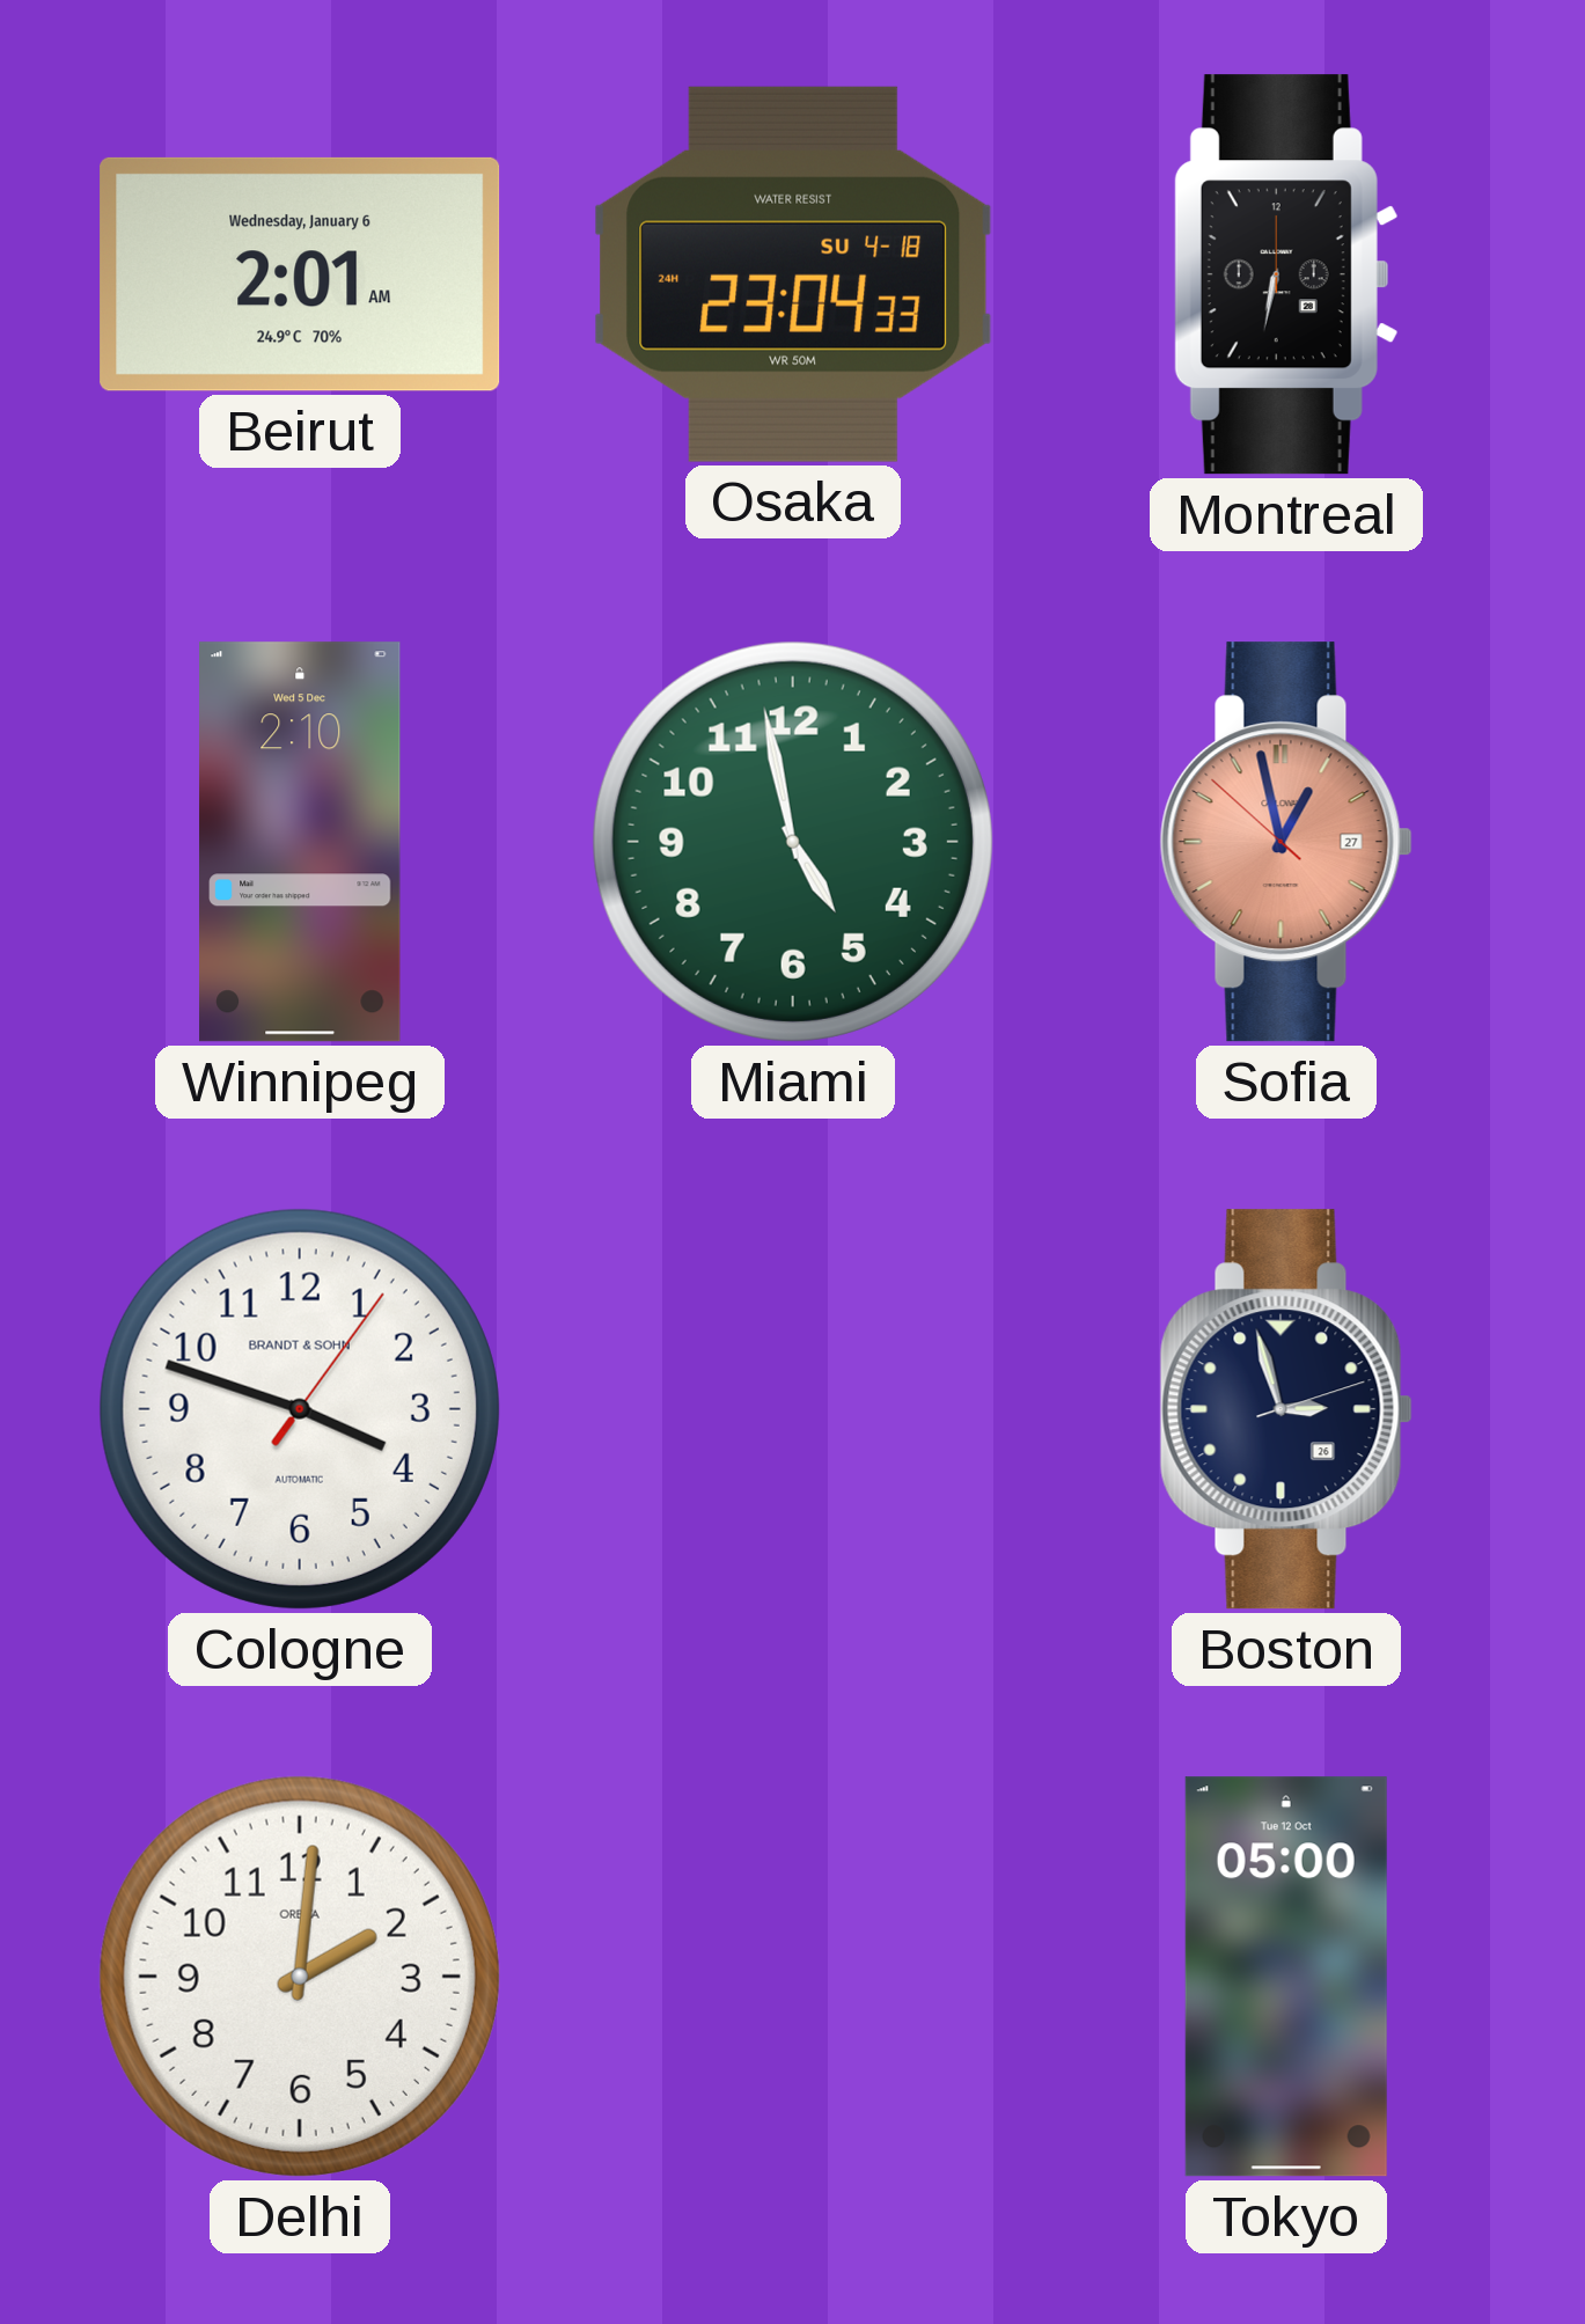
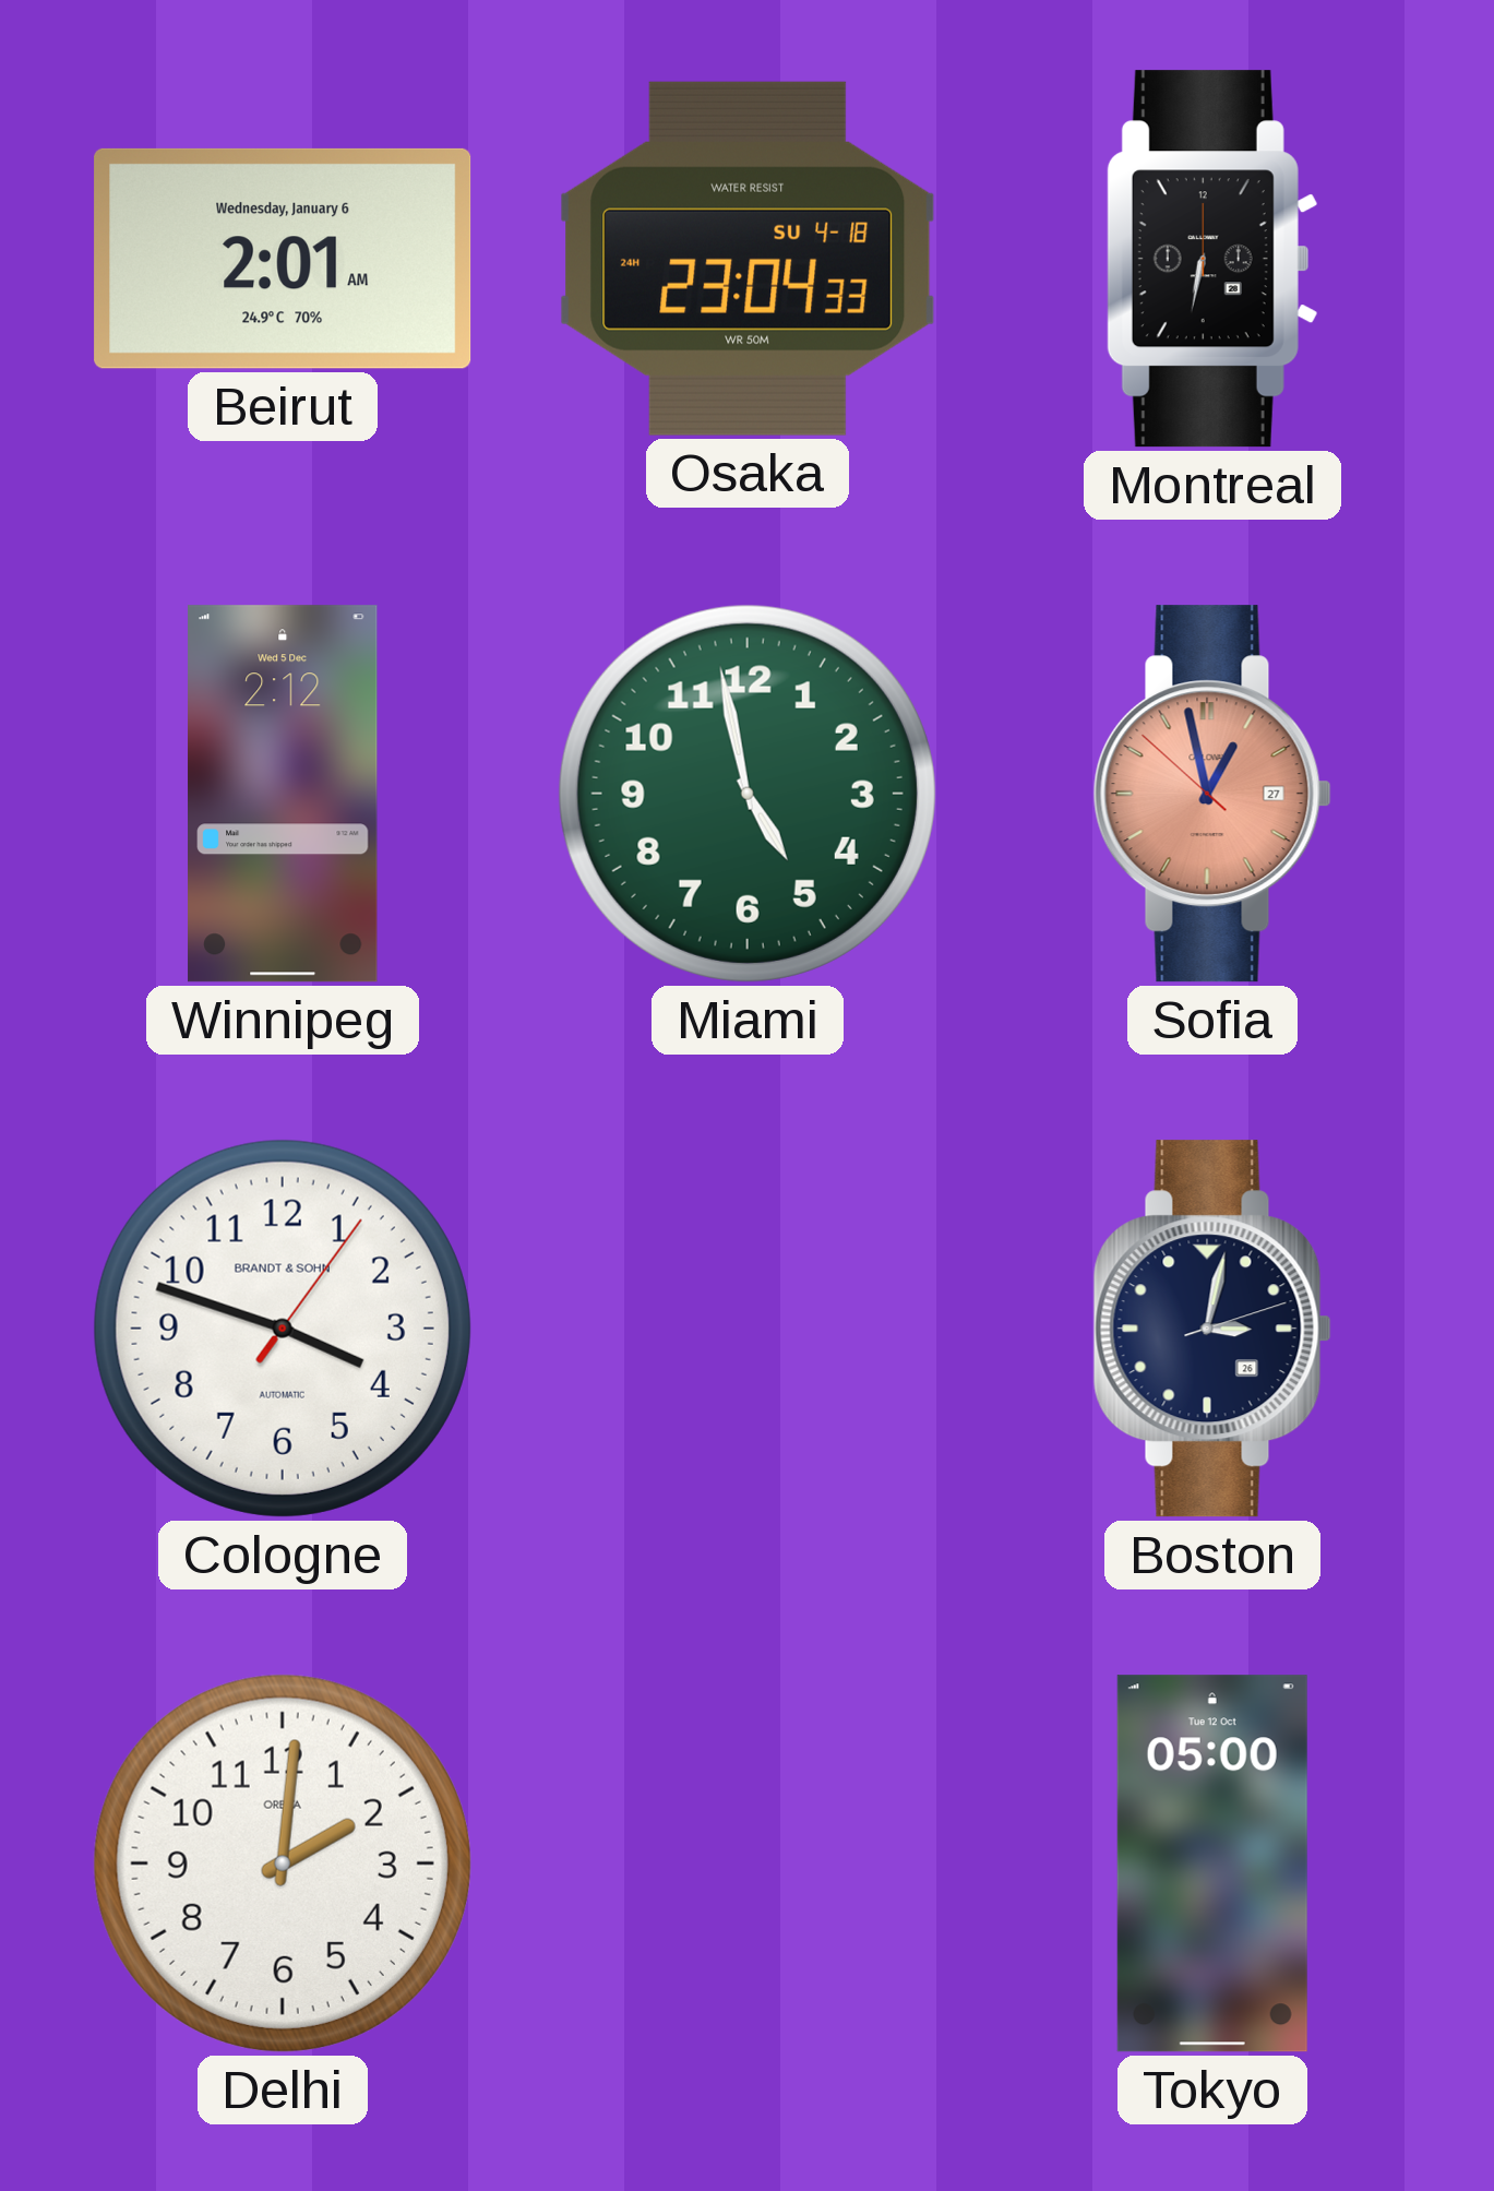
Winnipeg: 2:10 -> 2:12
Boston: 2:57 -> 3:02
